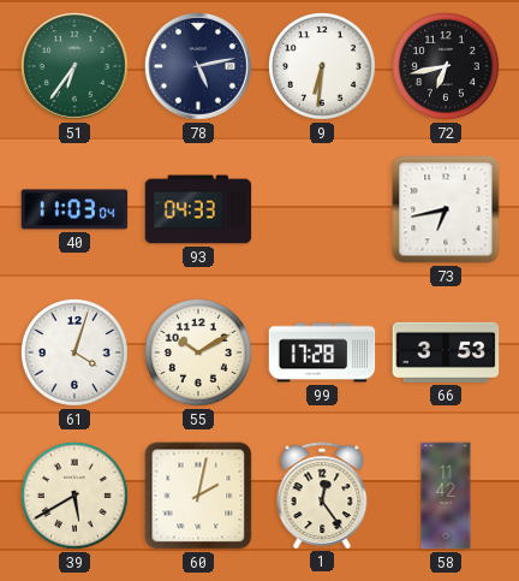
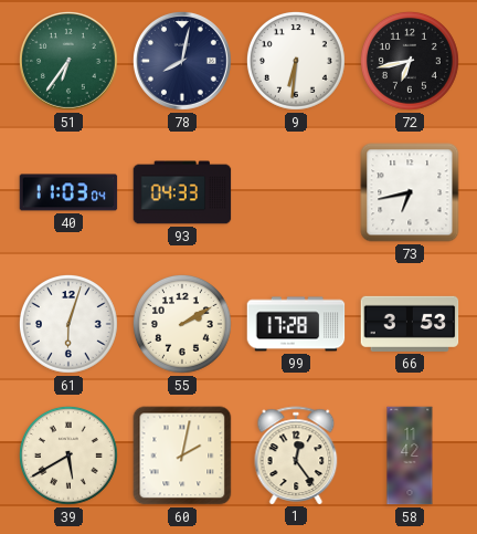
78: 5:13 -> 8:02
61: 4:03 -> 6:03
55: 10:10 -> 2:10
